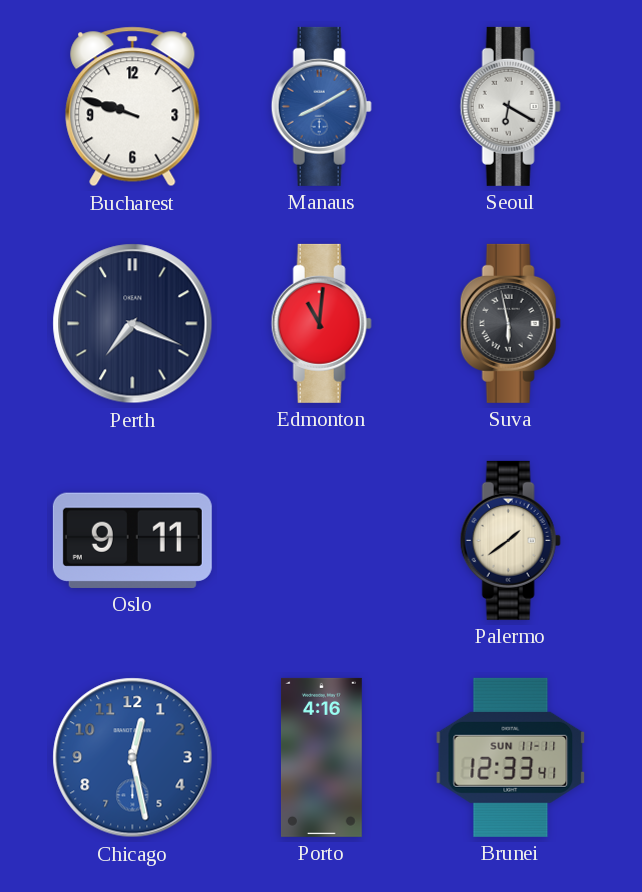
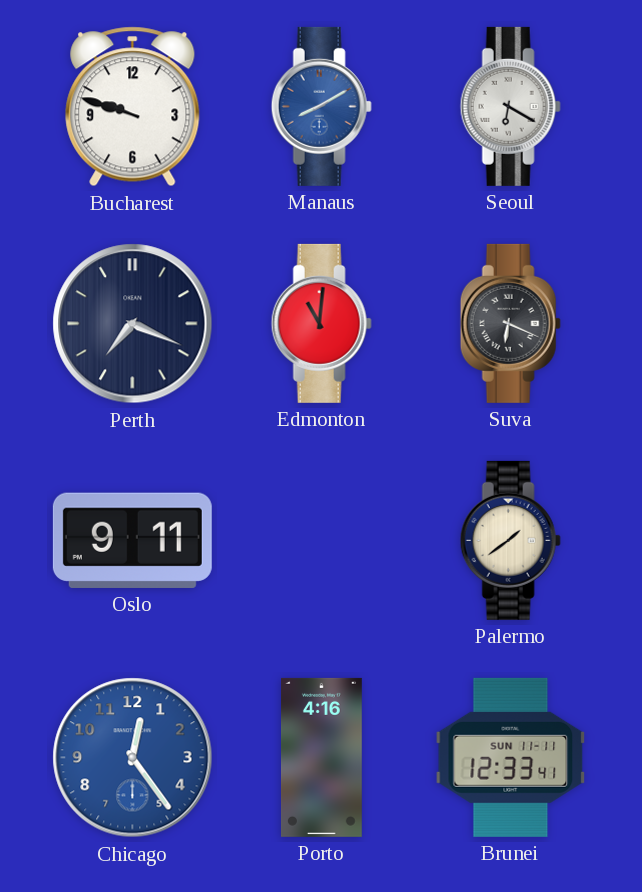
Suva: 5:58 -> 6:19
Chicago: 12:28 -> 12:24
